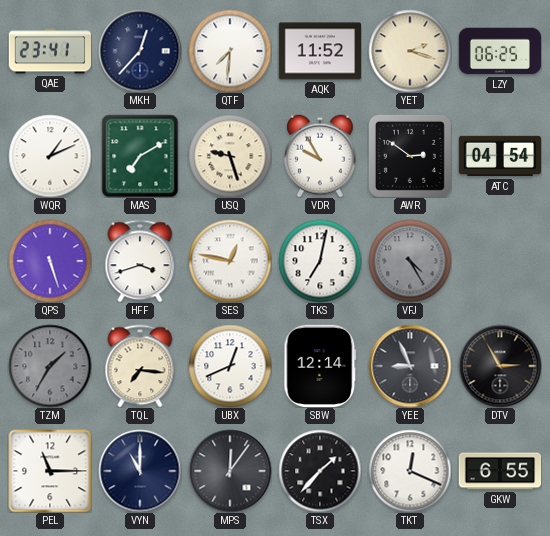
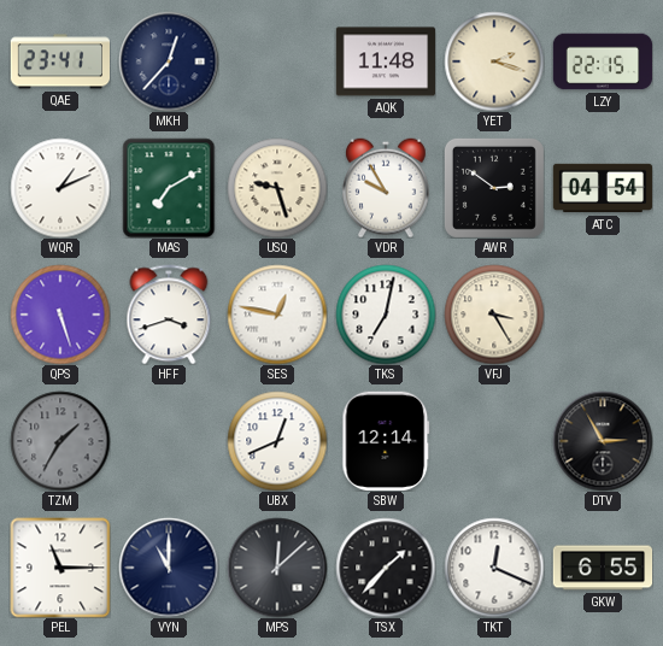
QTF: 7:31 -> none
AQK: 11:52 -> 11:48
LZY: 06:25 -> 22:15
VFJ: 4:25 -> 3:25
VFJ dial: grey -> cream
TQL: 7:16 -> none
YEE: 8:56 -> none
MPS: 12:06 -> 12:08
